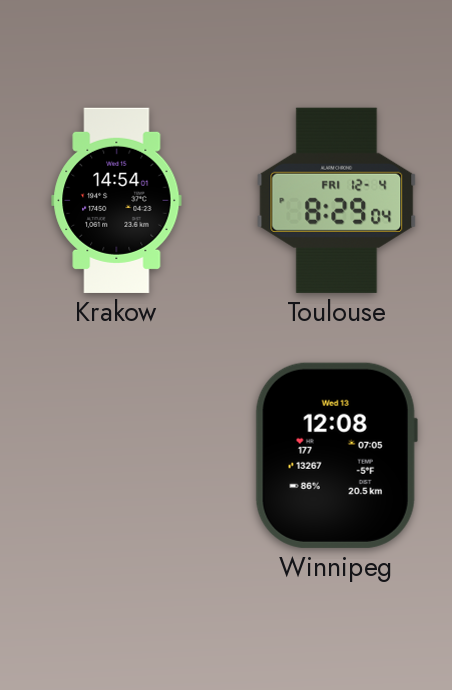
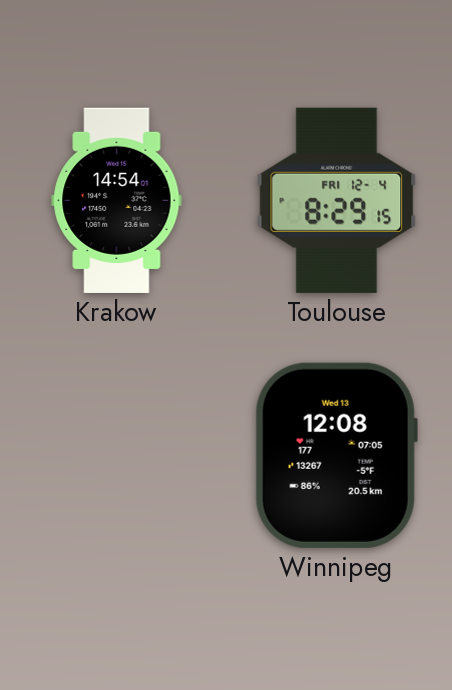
Toulouse: 8:29:04 -> 8:29:15
